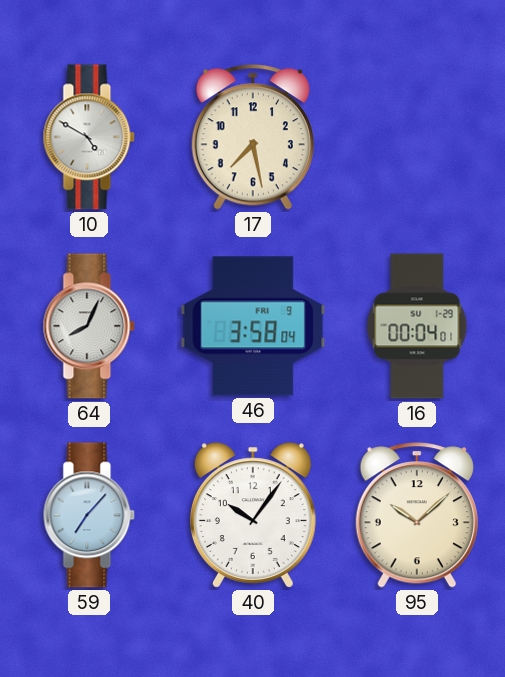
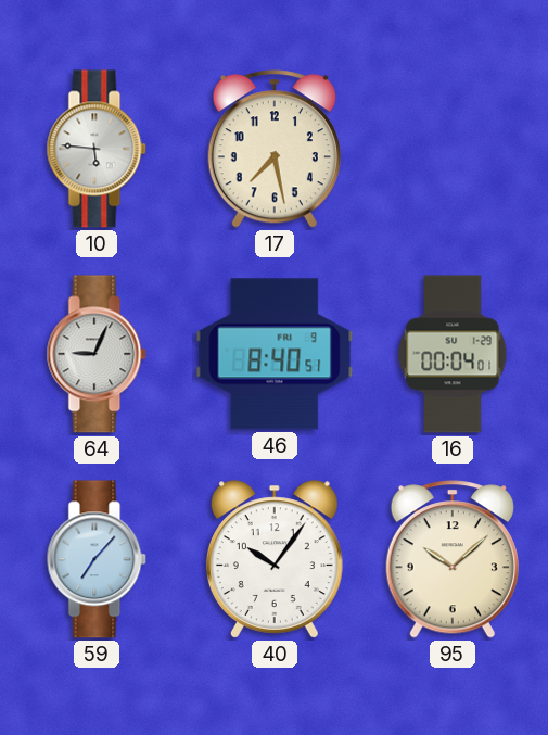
10: 4:50 -> 5:46
64: 8:04 -> 9:04
46: 3:58 -> 8:40
